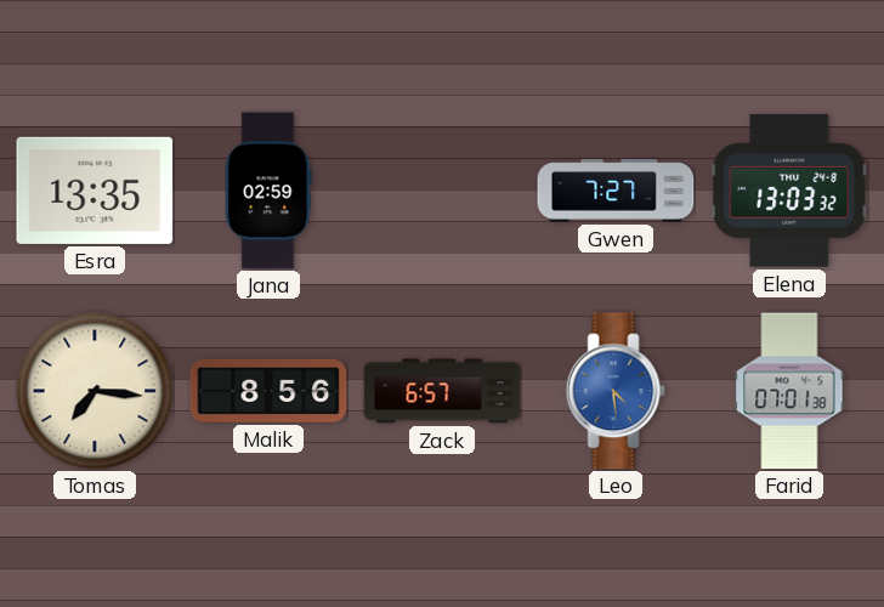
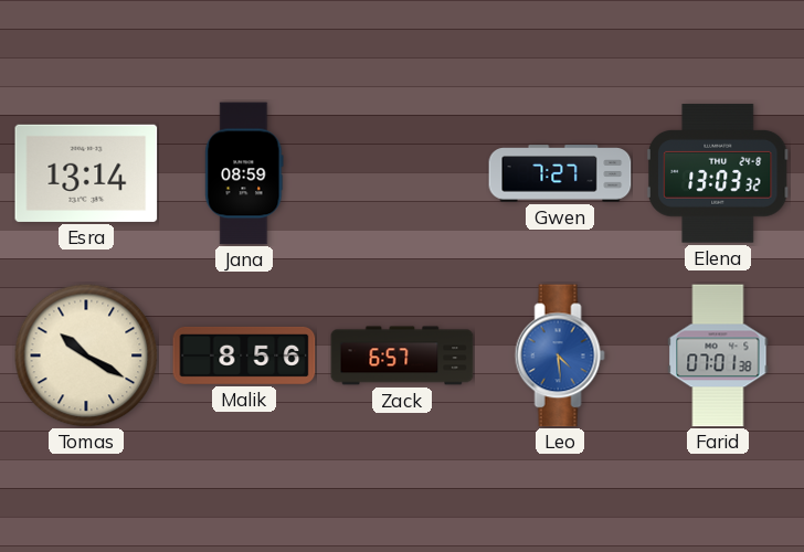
Esra: 13:35 -> 13:14
Jana: 02:59 -> 08:59
Tomas: 7:16 -> 10:20
